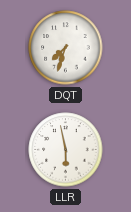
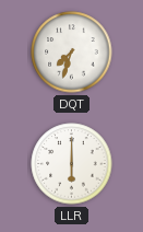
LLR: 5:58 -> 6:00
